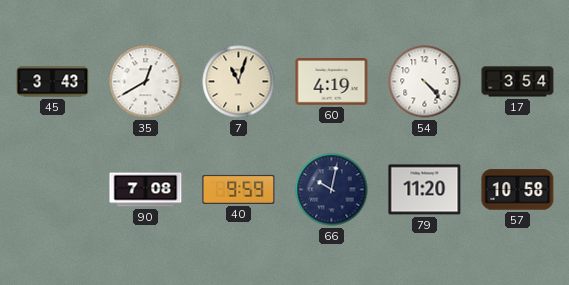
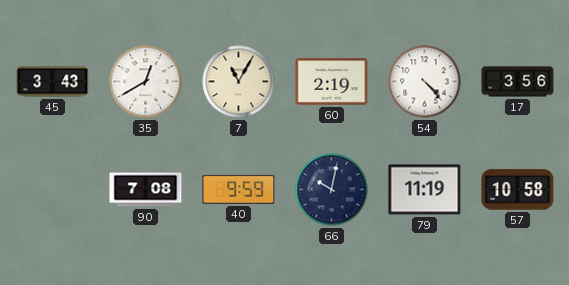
7: 11:03 -> 11:05
60: 4:19 -> 2:19
17: 3:54 -> 3:56
79: 11:20 -> 11:19
